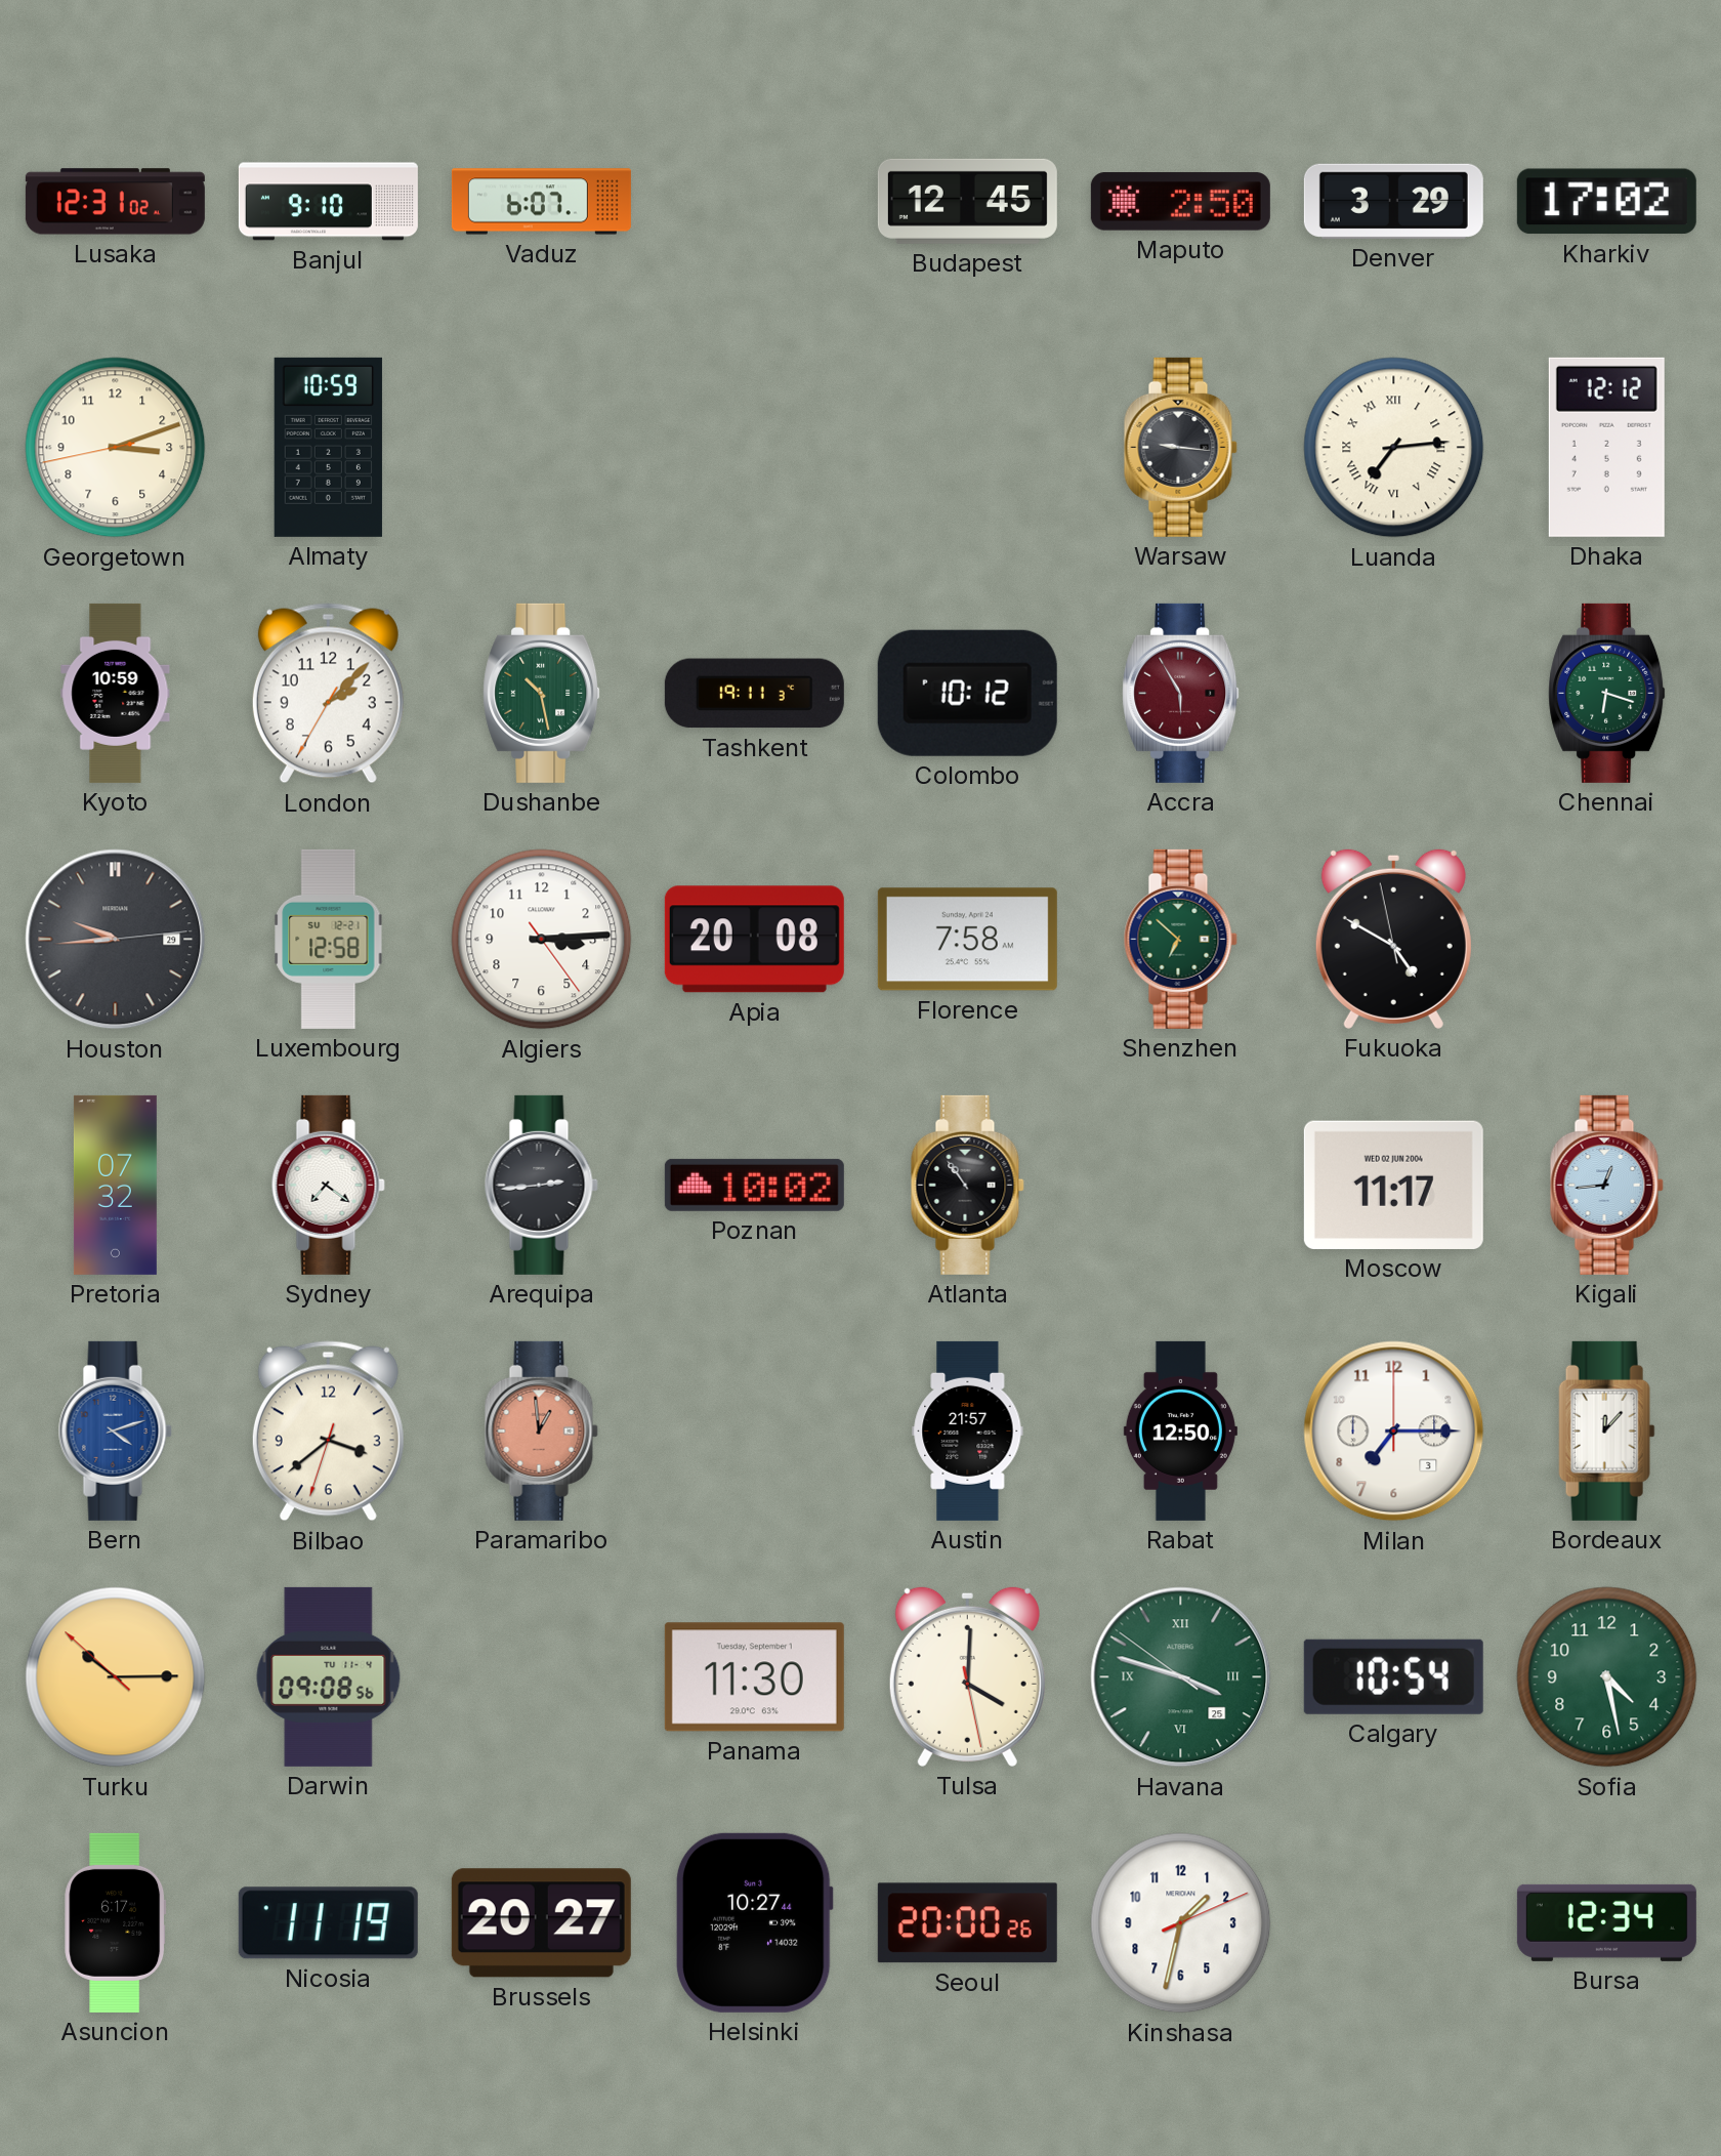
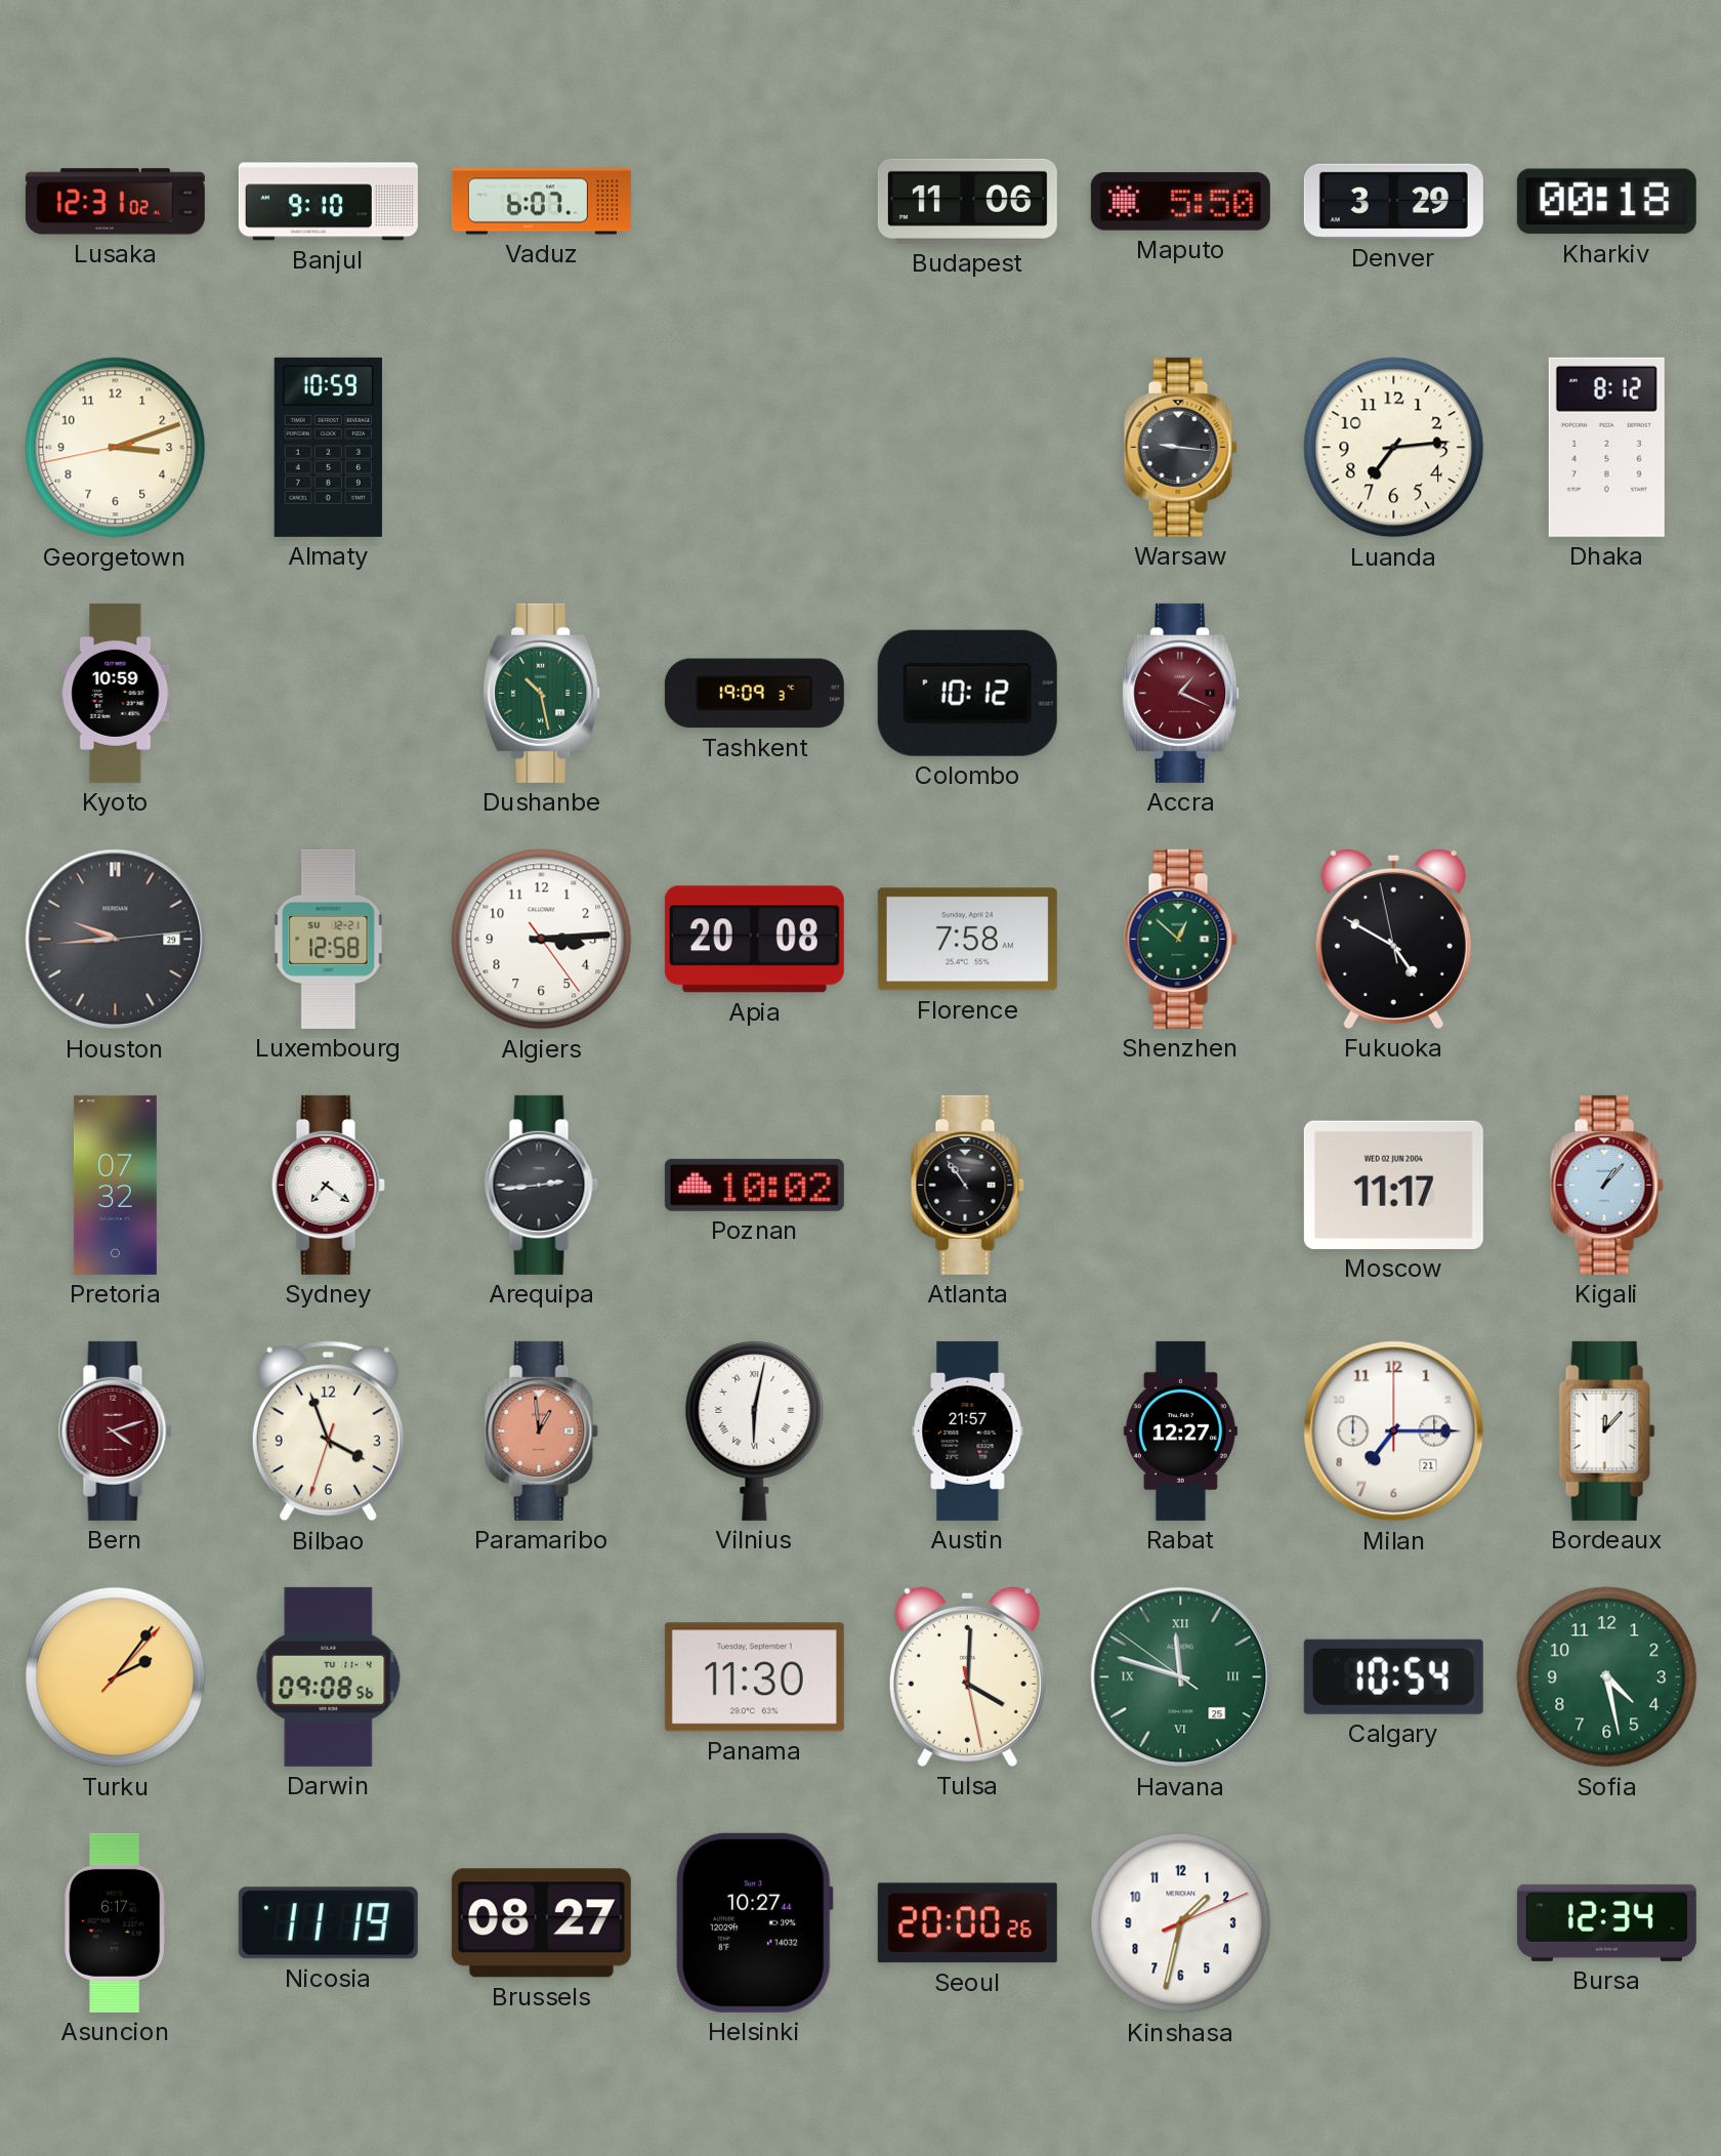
Budapest: 12:45 -> 11:06
Maputo: 2:50 -> 5:50
Kharkiv: 17:02 -> 00:18
Luanda numerals: Roman -> Arabic
Dhaka: 12:12 -> 8:12
London: 2:07 -> none
Tashkent: 19:11 -> 19:09
Accra: 5:55 -> 1:19
Chennai: 6:18 -> none
Shenzhen: 6:52 -> 12:52
Kigali: 12:44 -> 1:07
Bern dial: blue -> burgundy
Bilbao: 3:38 -> 3:56
Vilnius: none -> 6:02
Rabat: 12:50 -> 12:27
Milan date: 3 -> 21
Turku: 10:14 -> 2:06
Havana: 3:47 -> 11:47
Brussels: 20:27 -> 08:27
